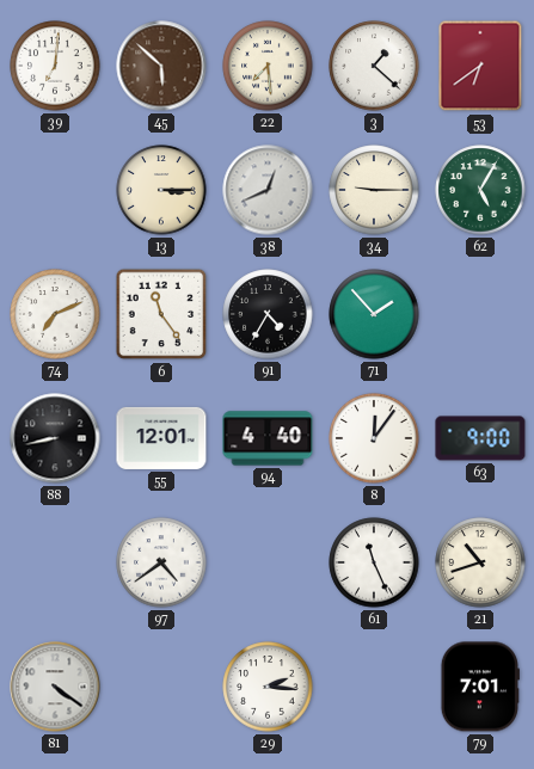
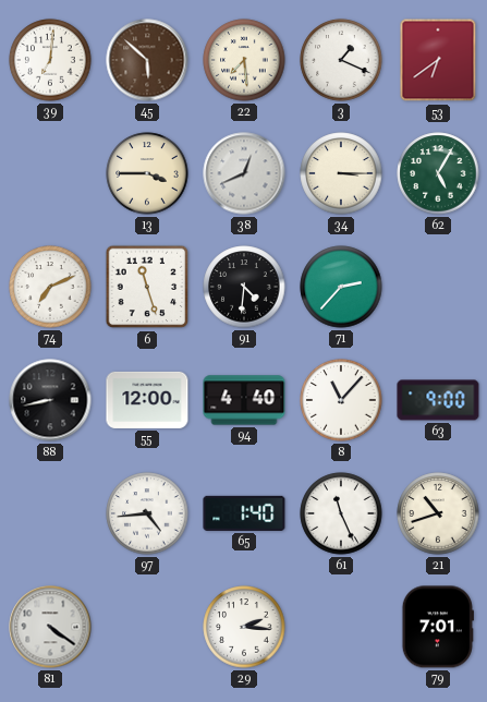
3: 1:22 -> 1:19
13: 3:15 -> 3:45
34: 9:15 -> 3:15
6: 11:24 -> 11:27
91: 4:35 -> 4:31
71: 1:53 -> 2:37
55: 12:01 -> 12:00
8: 12:06 -> 11:07
97: 4:39 -> 4:44
65: none -> 1:40
